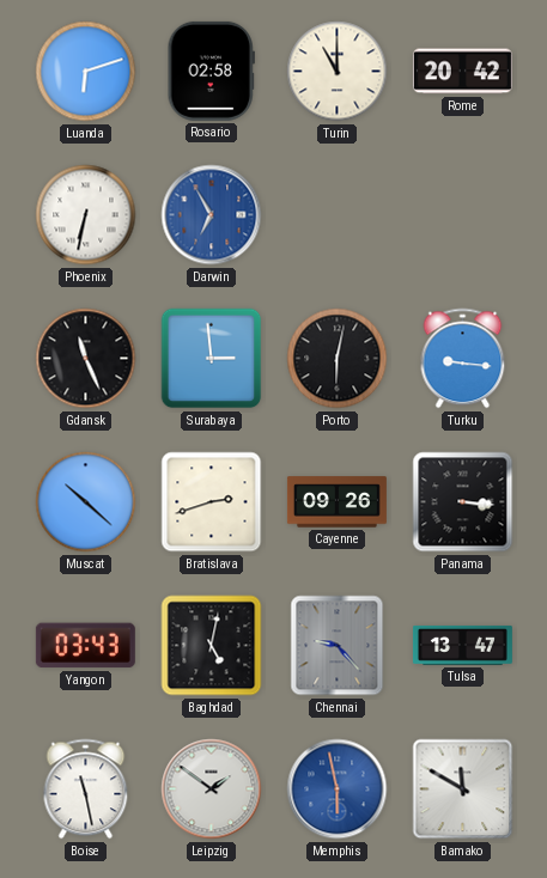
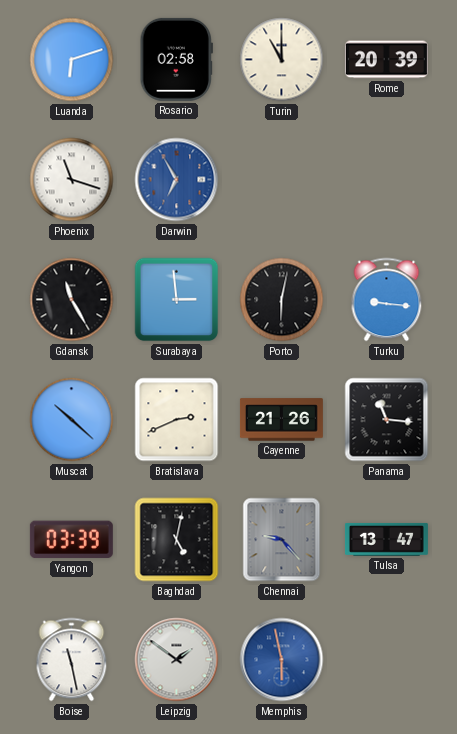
Rome: 20:42 -> 20:39
Phoenix: 6:32 -> 11:18
Gdansk: 11:26 -> 11:25
Bratislava: 2:42 -> 2:41
Cayenne: 09:26 -> 21:26
Panama: 3:16 -> 11:16
Yangon: 03:43 -> 03:39
Bamako: 11:50 -> none
